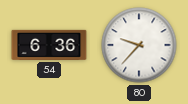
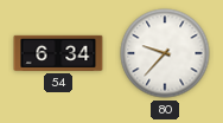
54: 6:36 -> 6:34
